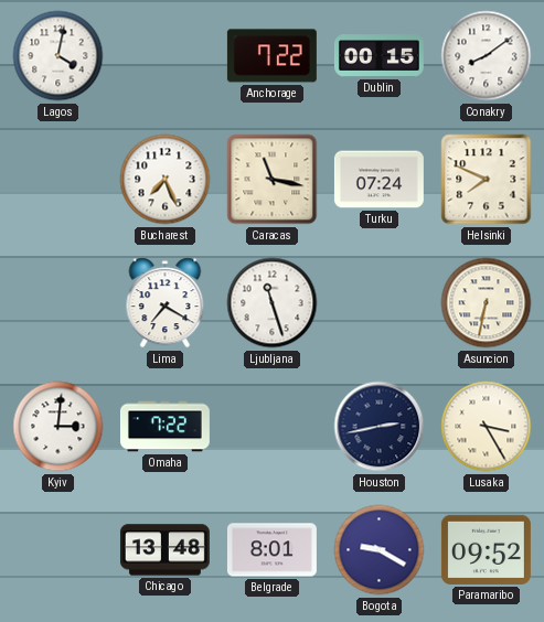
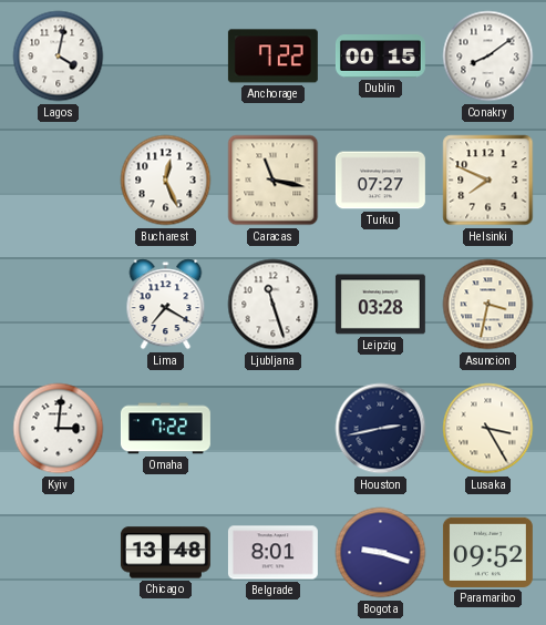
Bucharest: 7:26 -> 12:26
Turku: 07:24 -> 07:27
Leipzig: none -> 03:28
Asuncion: 6:32 -> 3:32
Bogota: 9:20 -> 9:18
